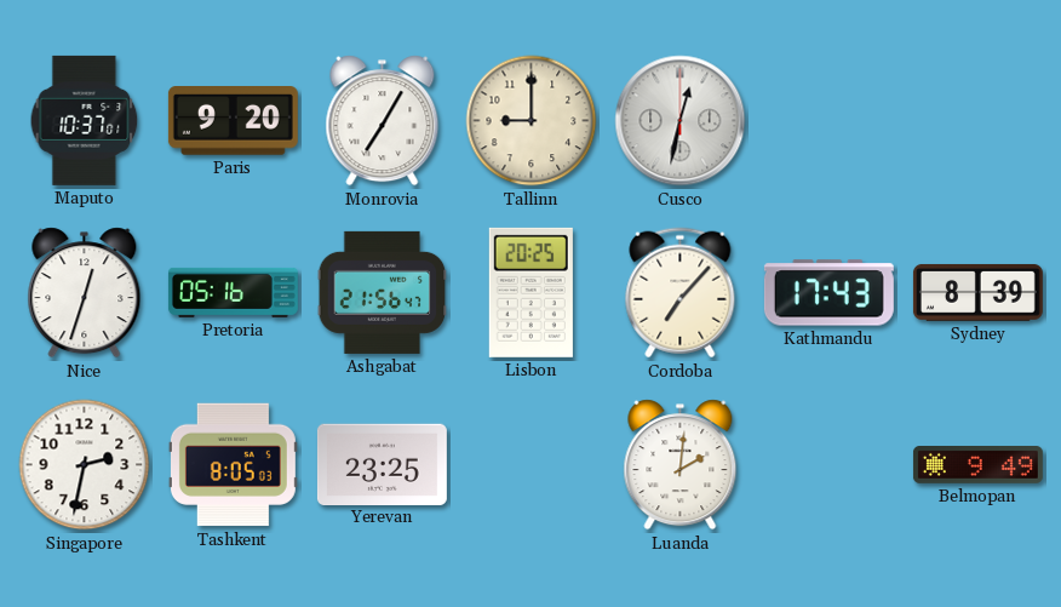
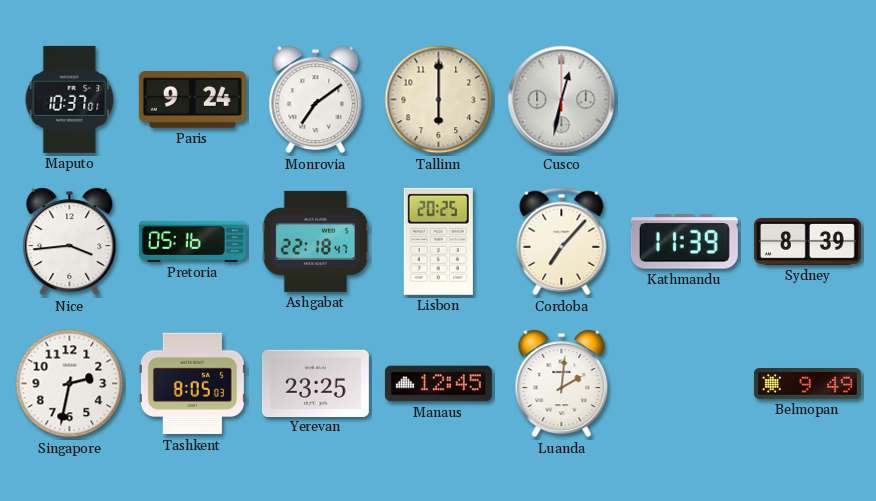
Paris: 9:20 -> 9:24
Monrovia: 7:05 -> 7:09
Tallinn: 9:00 -> 6:00
Nice: 12:33 -> 3:44
Ashgabat: 21:56 -> 22:18
Kathmandu: 17:43 -> 11:39
Manaus: none -> 12:45
